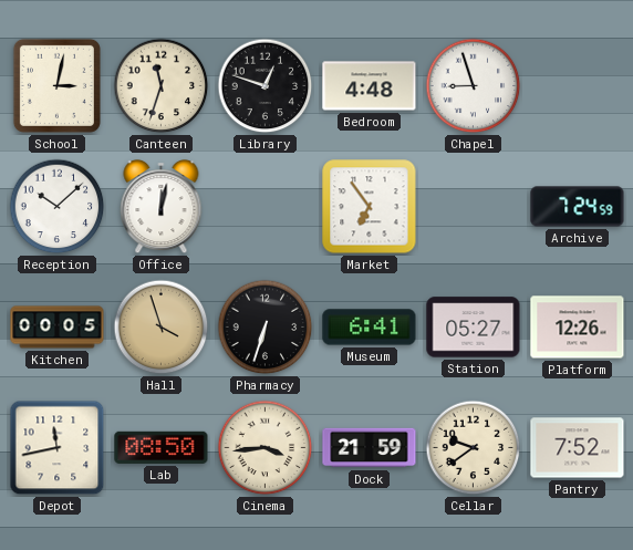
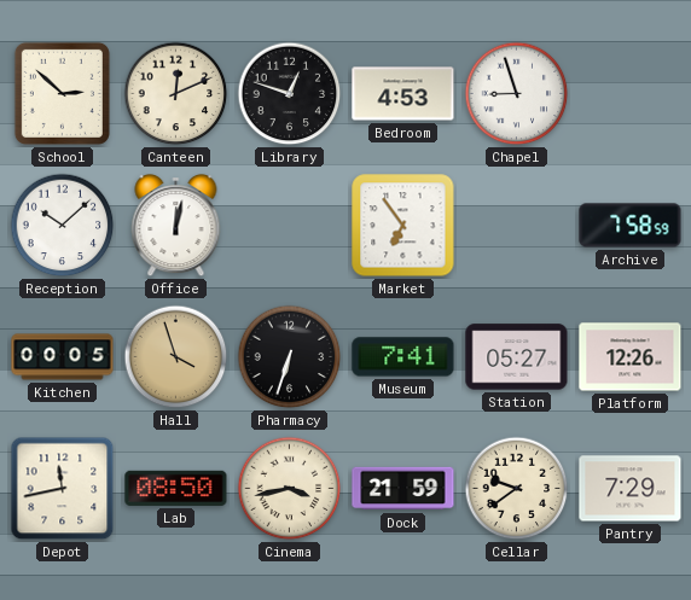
School: 3:02 -> 2:52
Canteen: 11:33 -> 12:11
Bedroom: 4:48 -> 4:53
Archive: 7:24 -> 7:58
Museum: 6:41 -> 7:41
Cinema: 3:44 -> 3:43
Pantry: 7:52 -> 7:29
